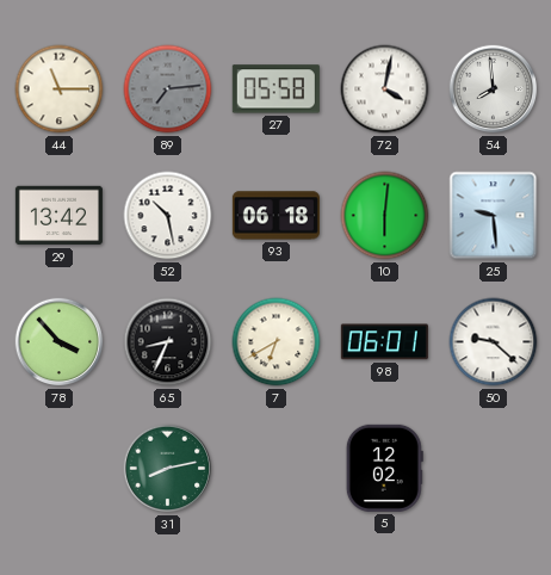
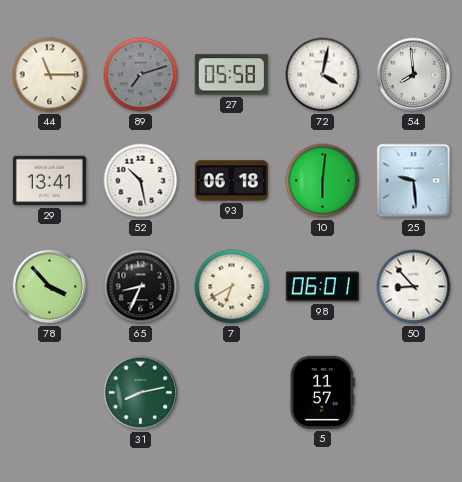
89: 7:14 -> 7:12
29: 13:42 -> 13:41
50: 9:22 -> 8:53
5: 12:02 -> 11:57
